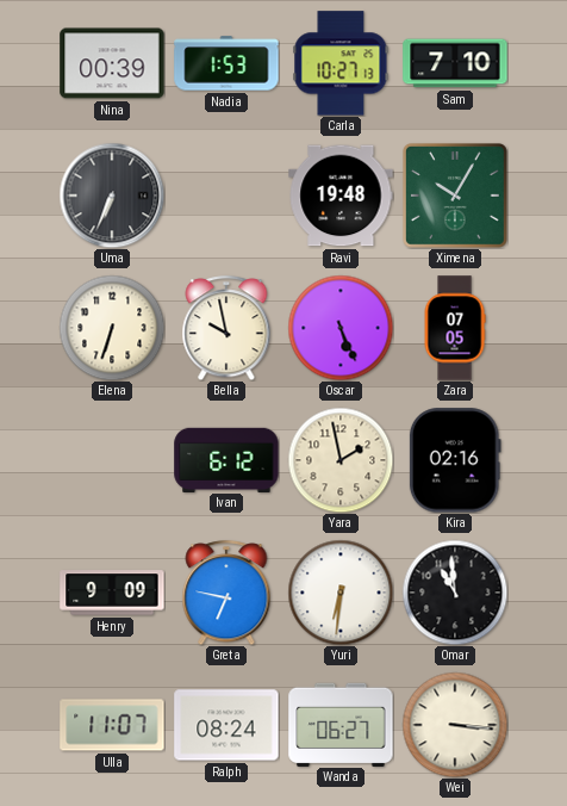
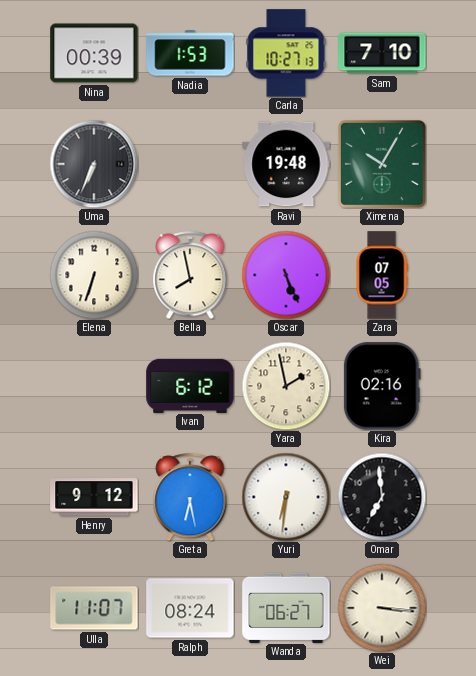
Bella: 9:58 -> 7:58
Henry: 9:09 -> 9:12
Greta: 6:47 -> 6:28
Omar: 10:59 -> 6:59
